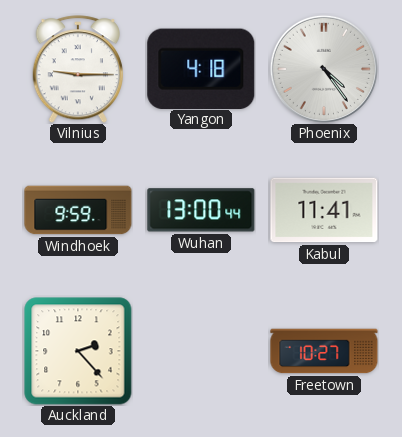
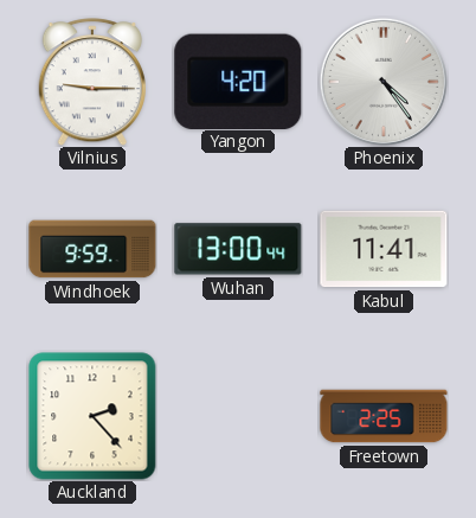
Yangon: 4:18 -> 4:20
Freetown: 10:27 -> 2:25
